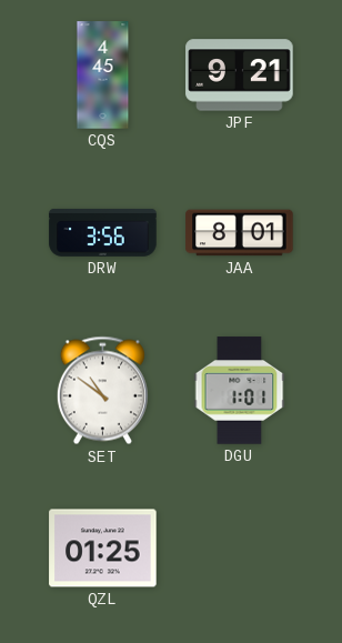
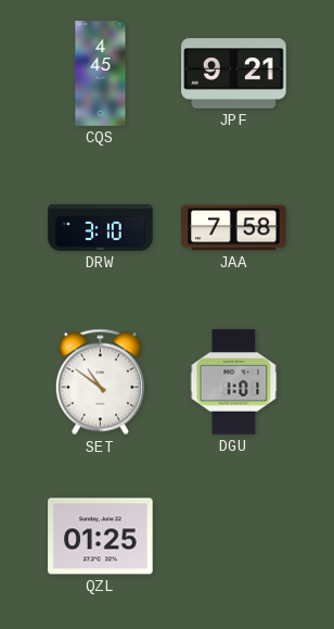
DRW: 3:56 -> 3:10
JAA: 8:01 -> 7:58
